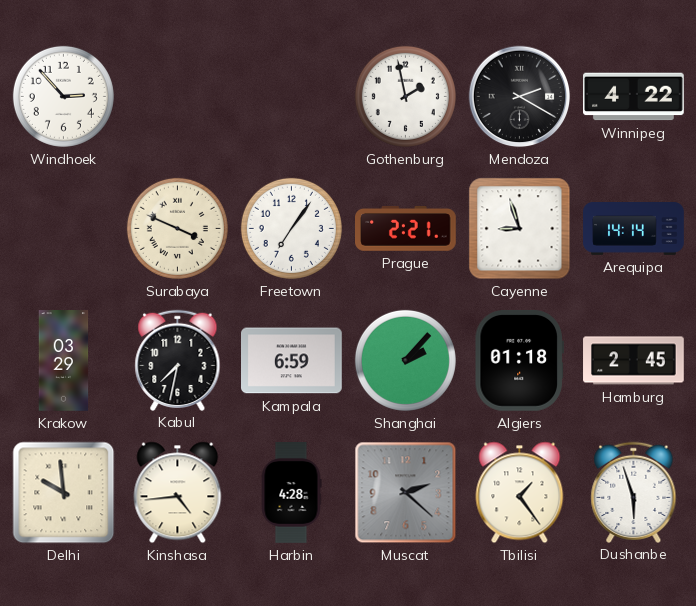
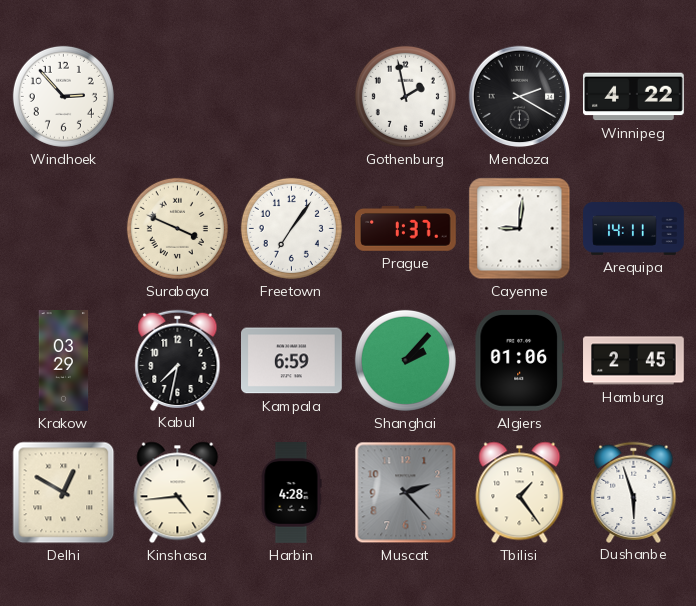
Prague: 2:21 -> 1:37
Cayenne: 8:57 -> 9:01
Arequipa: 14:14 -> 14:11
Algiers: 01:18 -> 01:06
Delhi: 9:59 -> 12:50
Muscat: 2:22 -> 2:23
